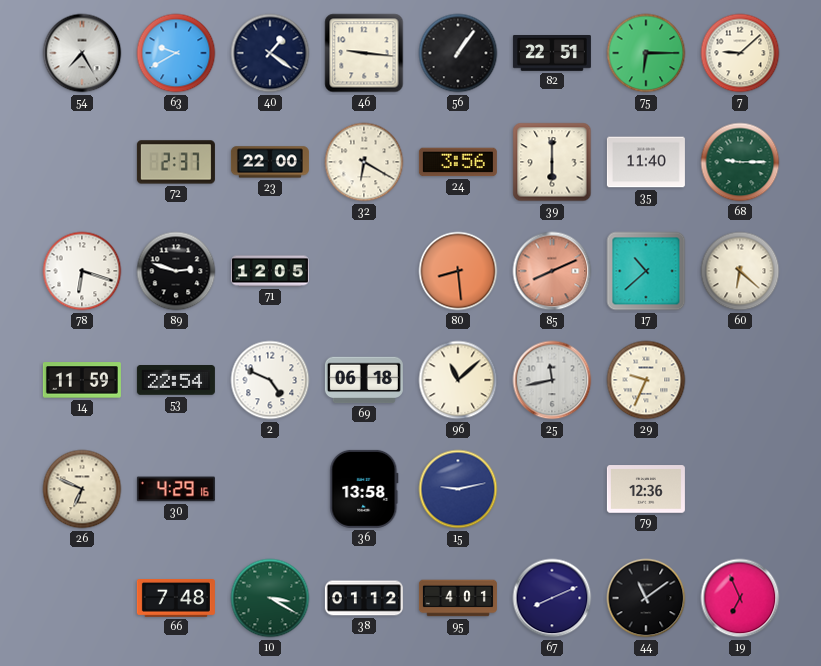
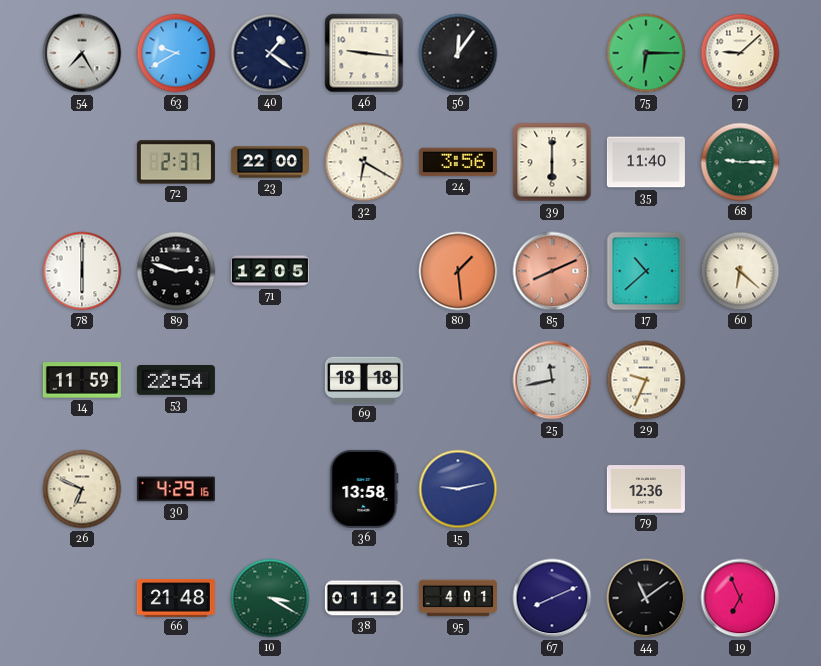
56: 1:06 -> 12:06
82: 22:51 -> none
78: 6:18 -> 6:00
80: 8:29 -> 1:29
2: 4:49 -> none
69: 06:18 -> 18:18
96: 11:08 -> none
66: 7:48 -> 21:48
